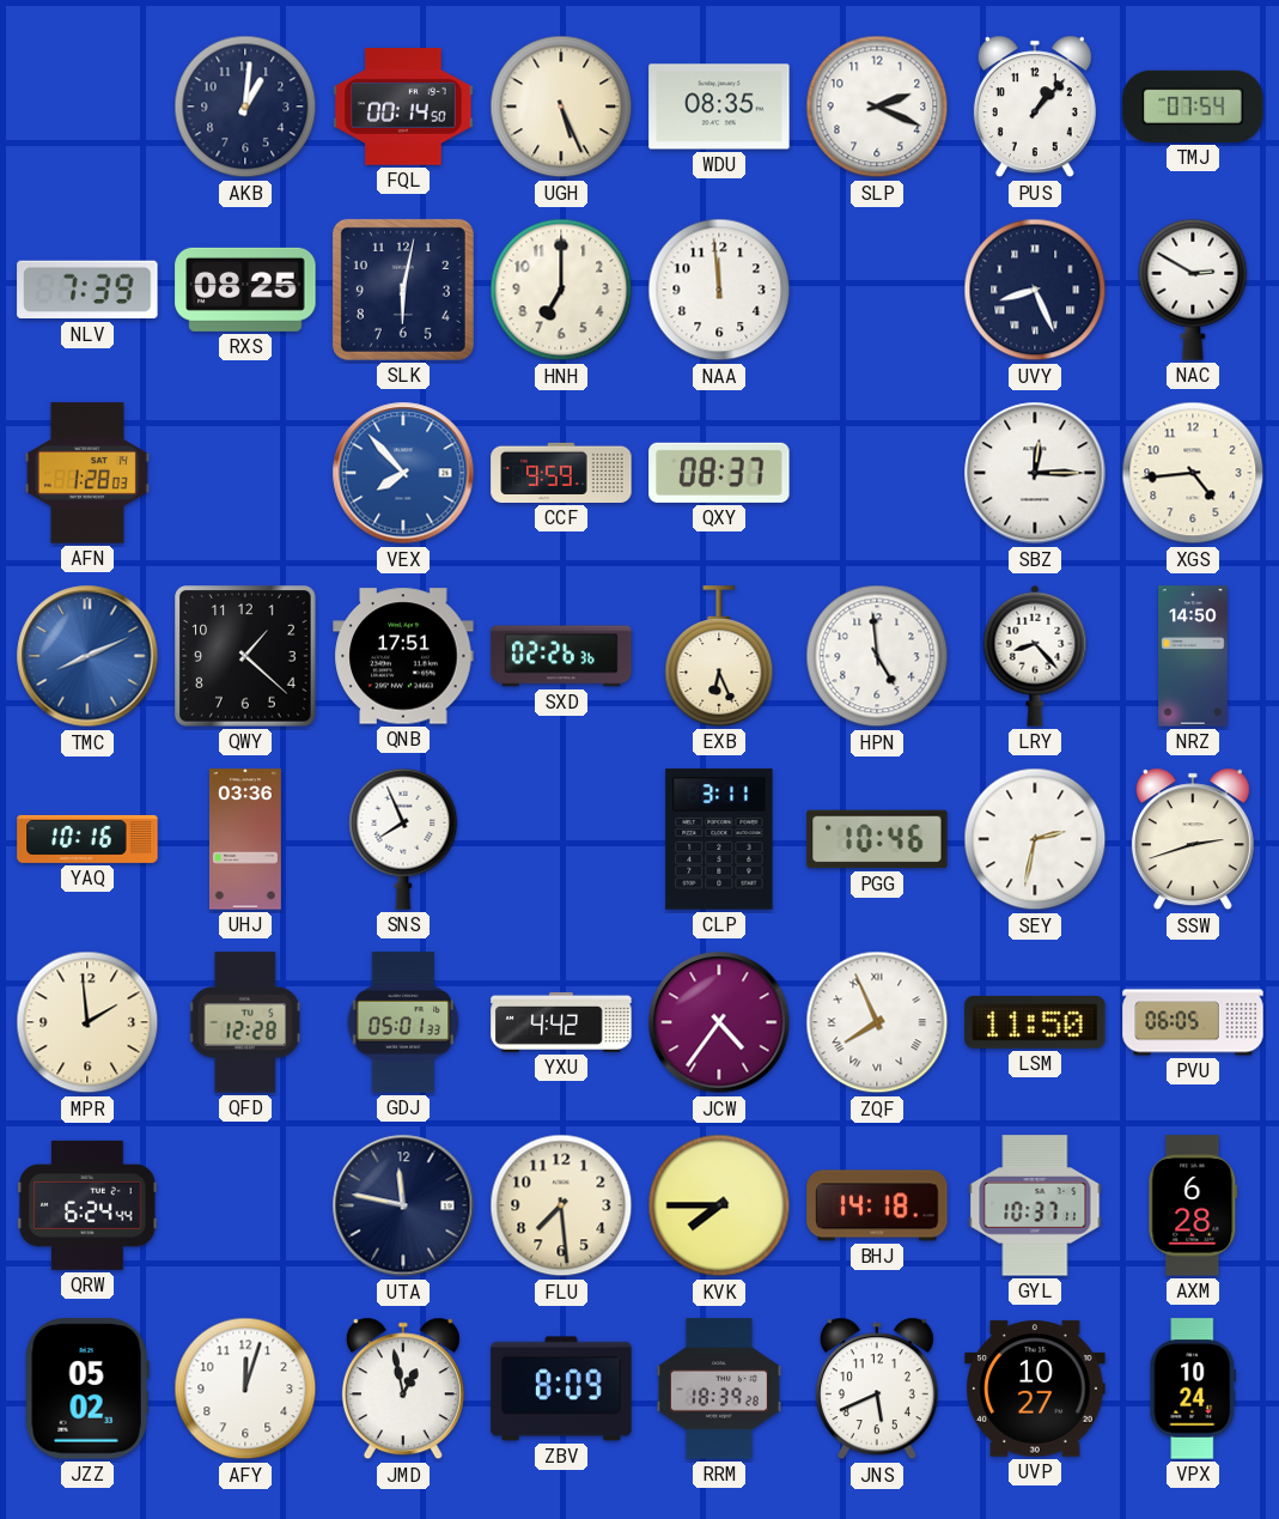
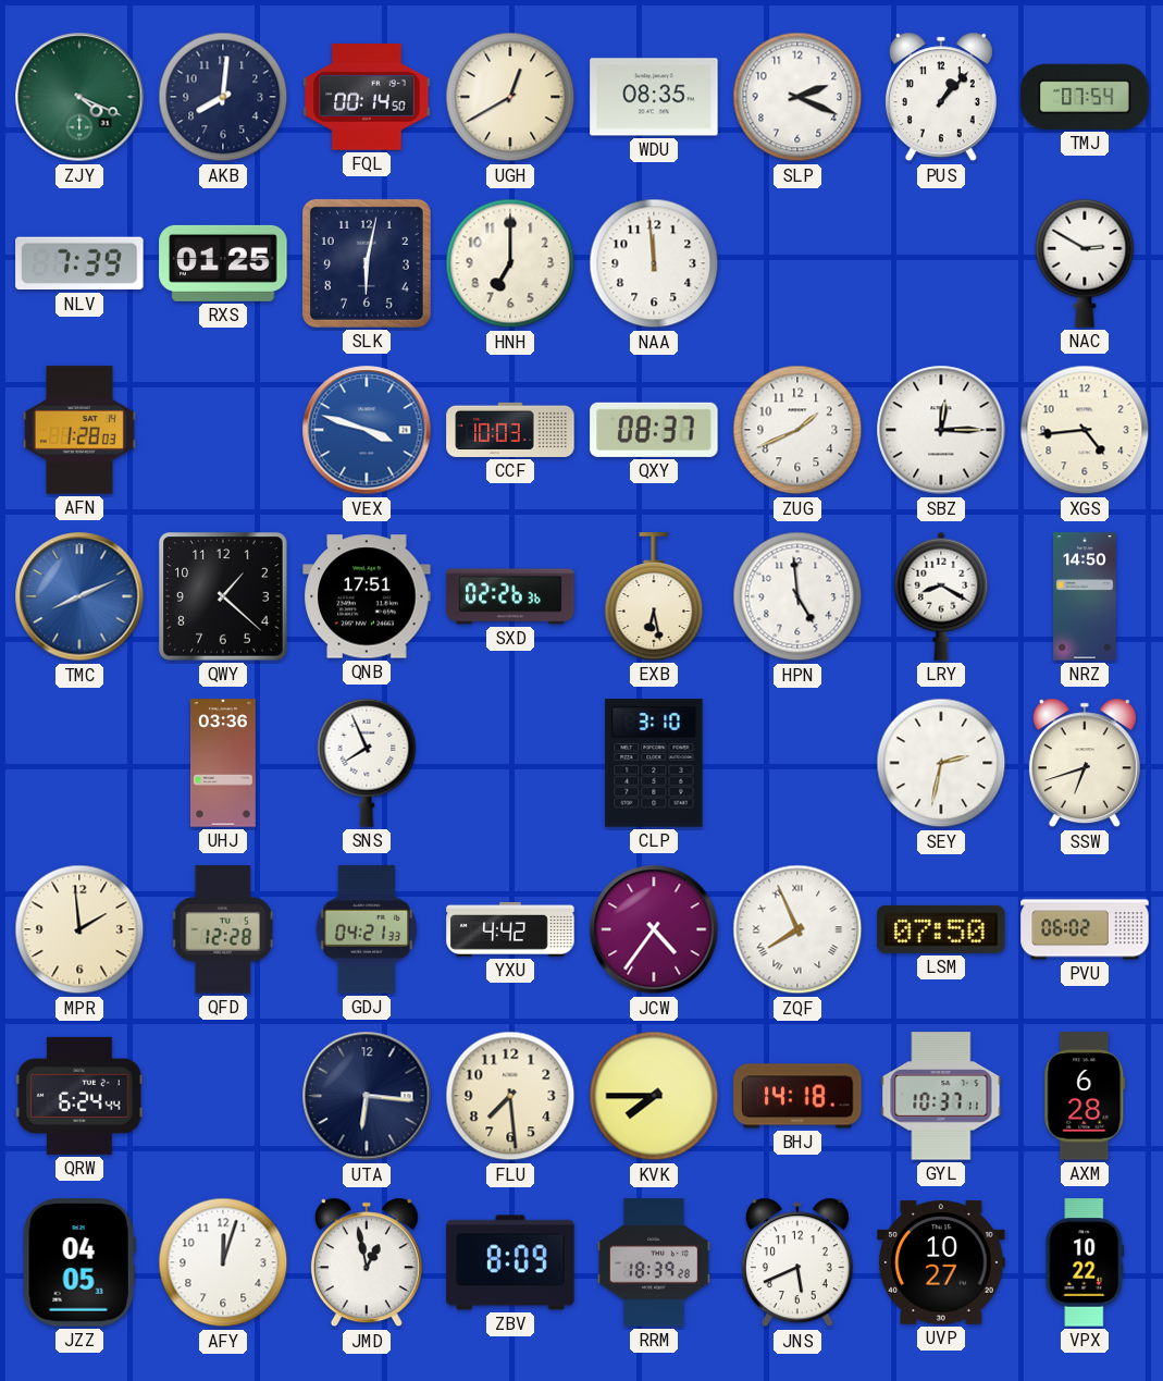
ZJY: none -> 4:19
AKB: 1:01 -> 8:01
UGH: 5:26 -> 12:40
RXS: 08:25 -> 01:25
UVY: 8:26 -> none
VEX: 7:53 -> 3:48
CCF: 9:59 -> 10:03
ZUG: none -> 1:41
EXB: 6:26 -> 6:28
LRY: 8:23 -> 8:20
YAQ: 10:16 -> none
CLP: 3:11 -> 3:10
PGG: 10:46 -> none
SSW: 2:42 -> 6:42
GDJ: 05:01 -> 04:21
LSM: 11:50 -> 07:50
PVU: 06:05 -> 06:02
UTA: 11:47 -> 6:16
JZZ: 05:02 -> 04:05
VPX: 10:24 -> 10:22
